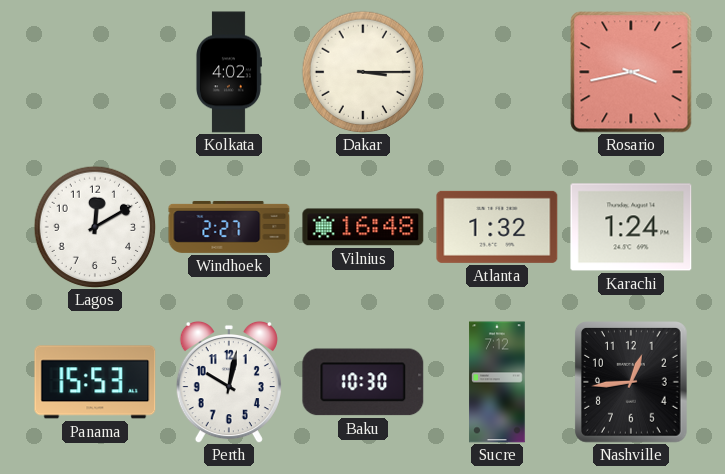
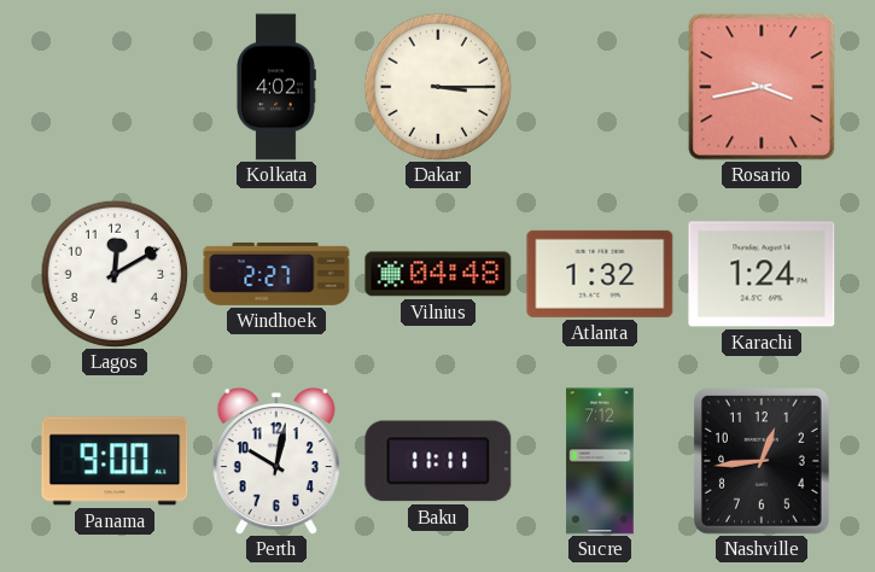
Vilnius: 16:48 -> 04:48
Panama: 15:53 -> 9:00
Baku: 10:30 -> 11:11
